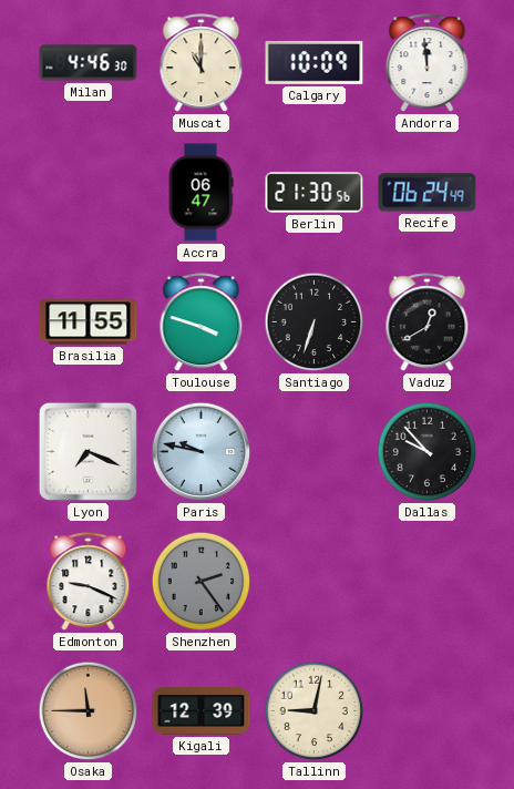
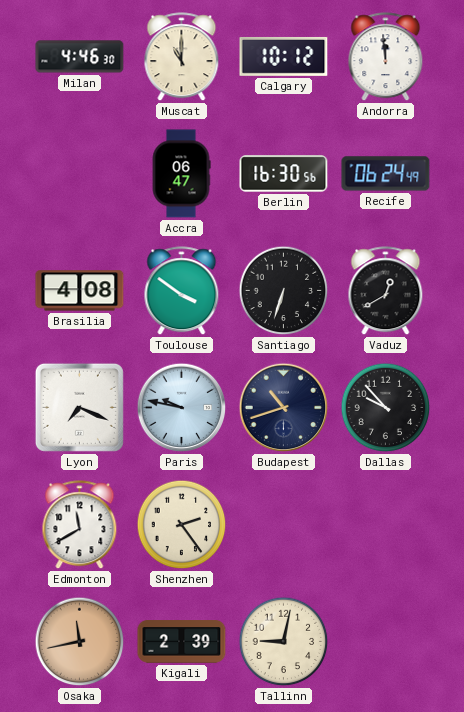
Calgary: 10:09 -> 10:12
Berlin: 21:30 -> 16:30
Brasilia: 11:55 -> 4:08
Toulouse: 3:48 -> 3:51
Budapest: none -> 10:42
Edmonton: 9:19 -> 11:40
Shenzhen dial: grey -> cream
Osaka: 11:45 -> 11:43
Kigali: 12:39 -> 2:39
